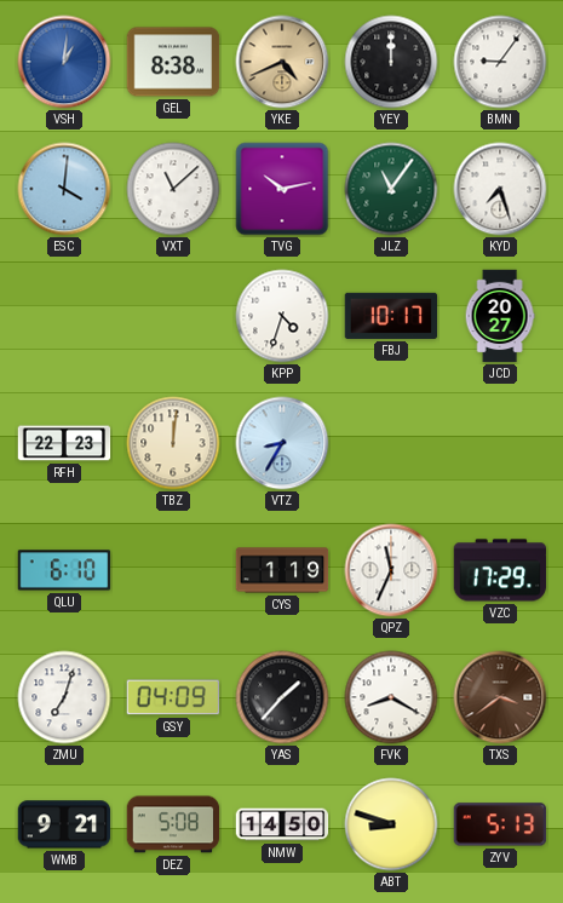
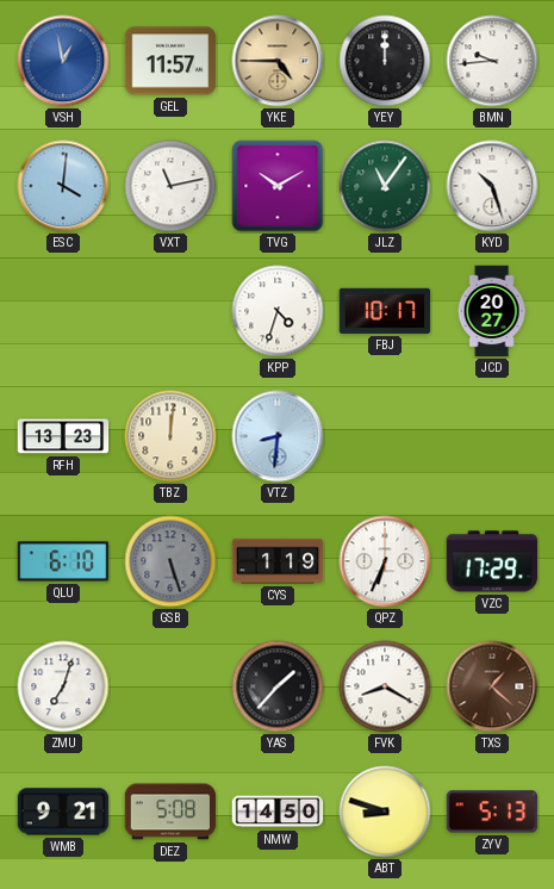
VSH: 1:01 -> 12:58
GEL: 8:38 -> 11:57
YKE: 4:41 -> 4:45
BMN: 9:06 -> 9:44
VXT: 11:08 -> 11:13
TVG: 10:13 -> 10:10
KYD: 7:27 -> 10:27
RFH: 22:23 -> 13:23
VTZ: 8:35 -> 8:31
GSB: none -> 5:27
QPZ: 11:34 -> 6:34
GSY: 04:09 -> none
TXS: 3:39 -> 1:22
